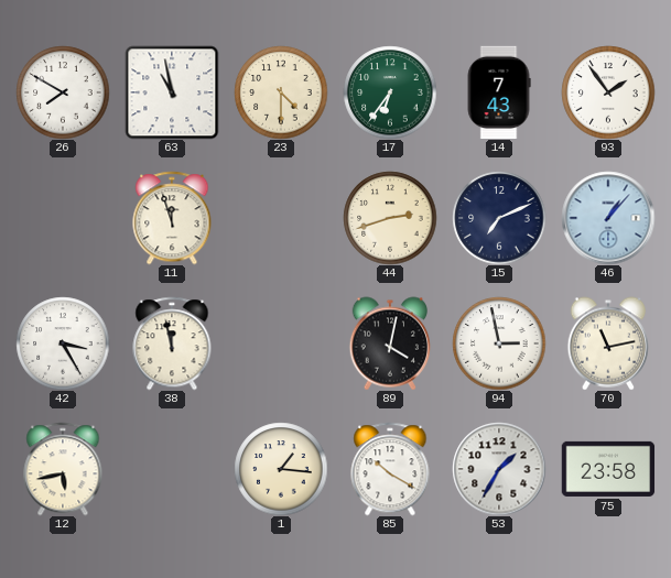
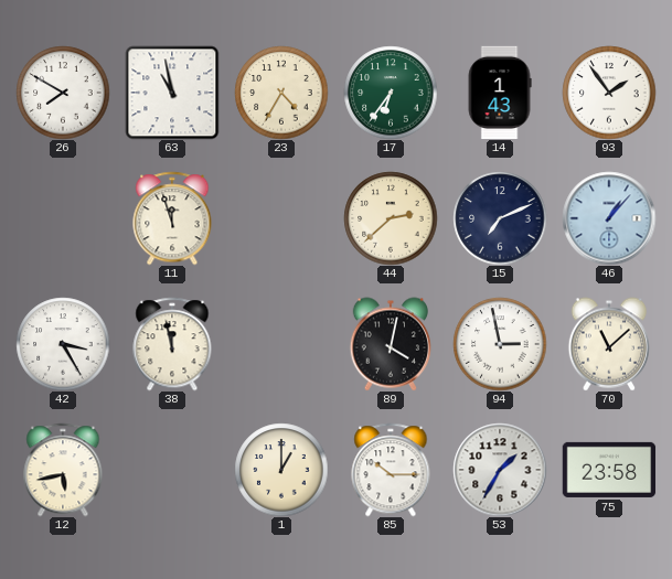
23: 4:30 -> 4:35
14: 7:43 -> 1:43
44: 2:42 -> 2:38
70: 11:13 -> 11:08
1: 1:16 -> 1:00
85: 10:20 -> 10:15
